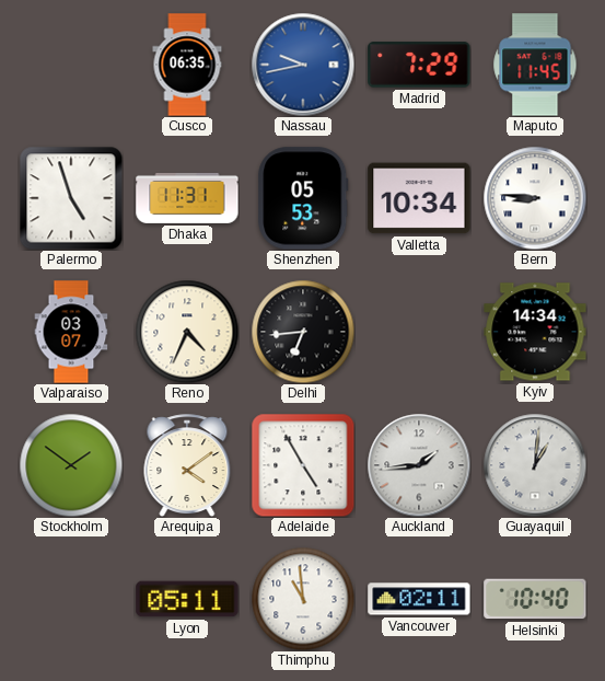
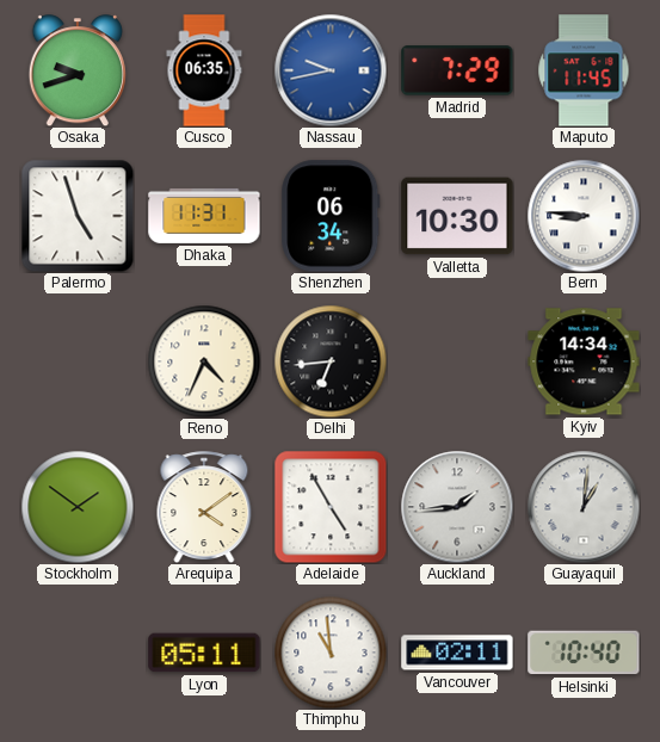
Osaka: none -> 9:42
Shenzhen: 05:53 -> 06:34
Valletta: 10:34 -> 10:30
Valparaiso: 03:07 -> none
